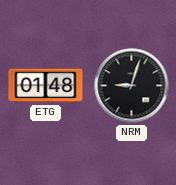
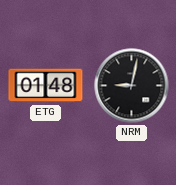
NRM: 9:03 -> 9:02
